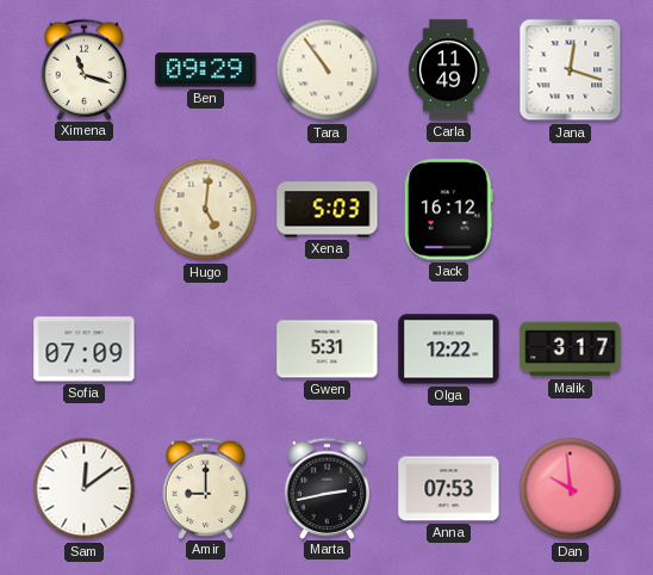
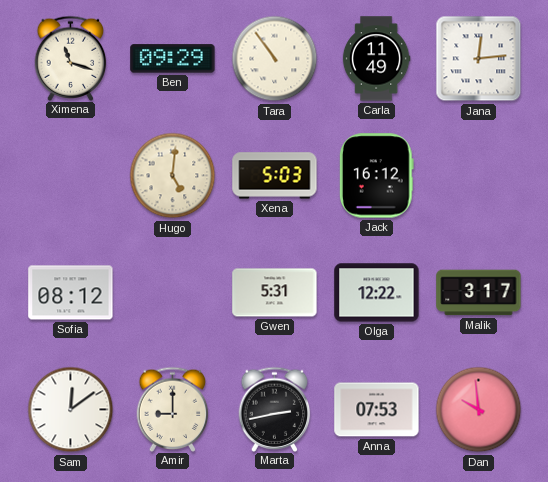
Jana: 12:18 -> 12:14
Sofia: 07:09 -> 08:12
